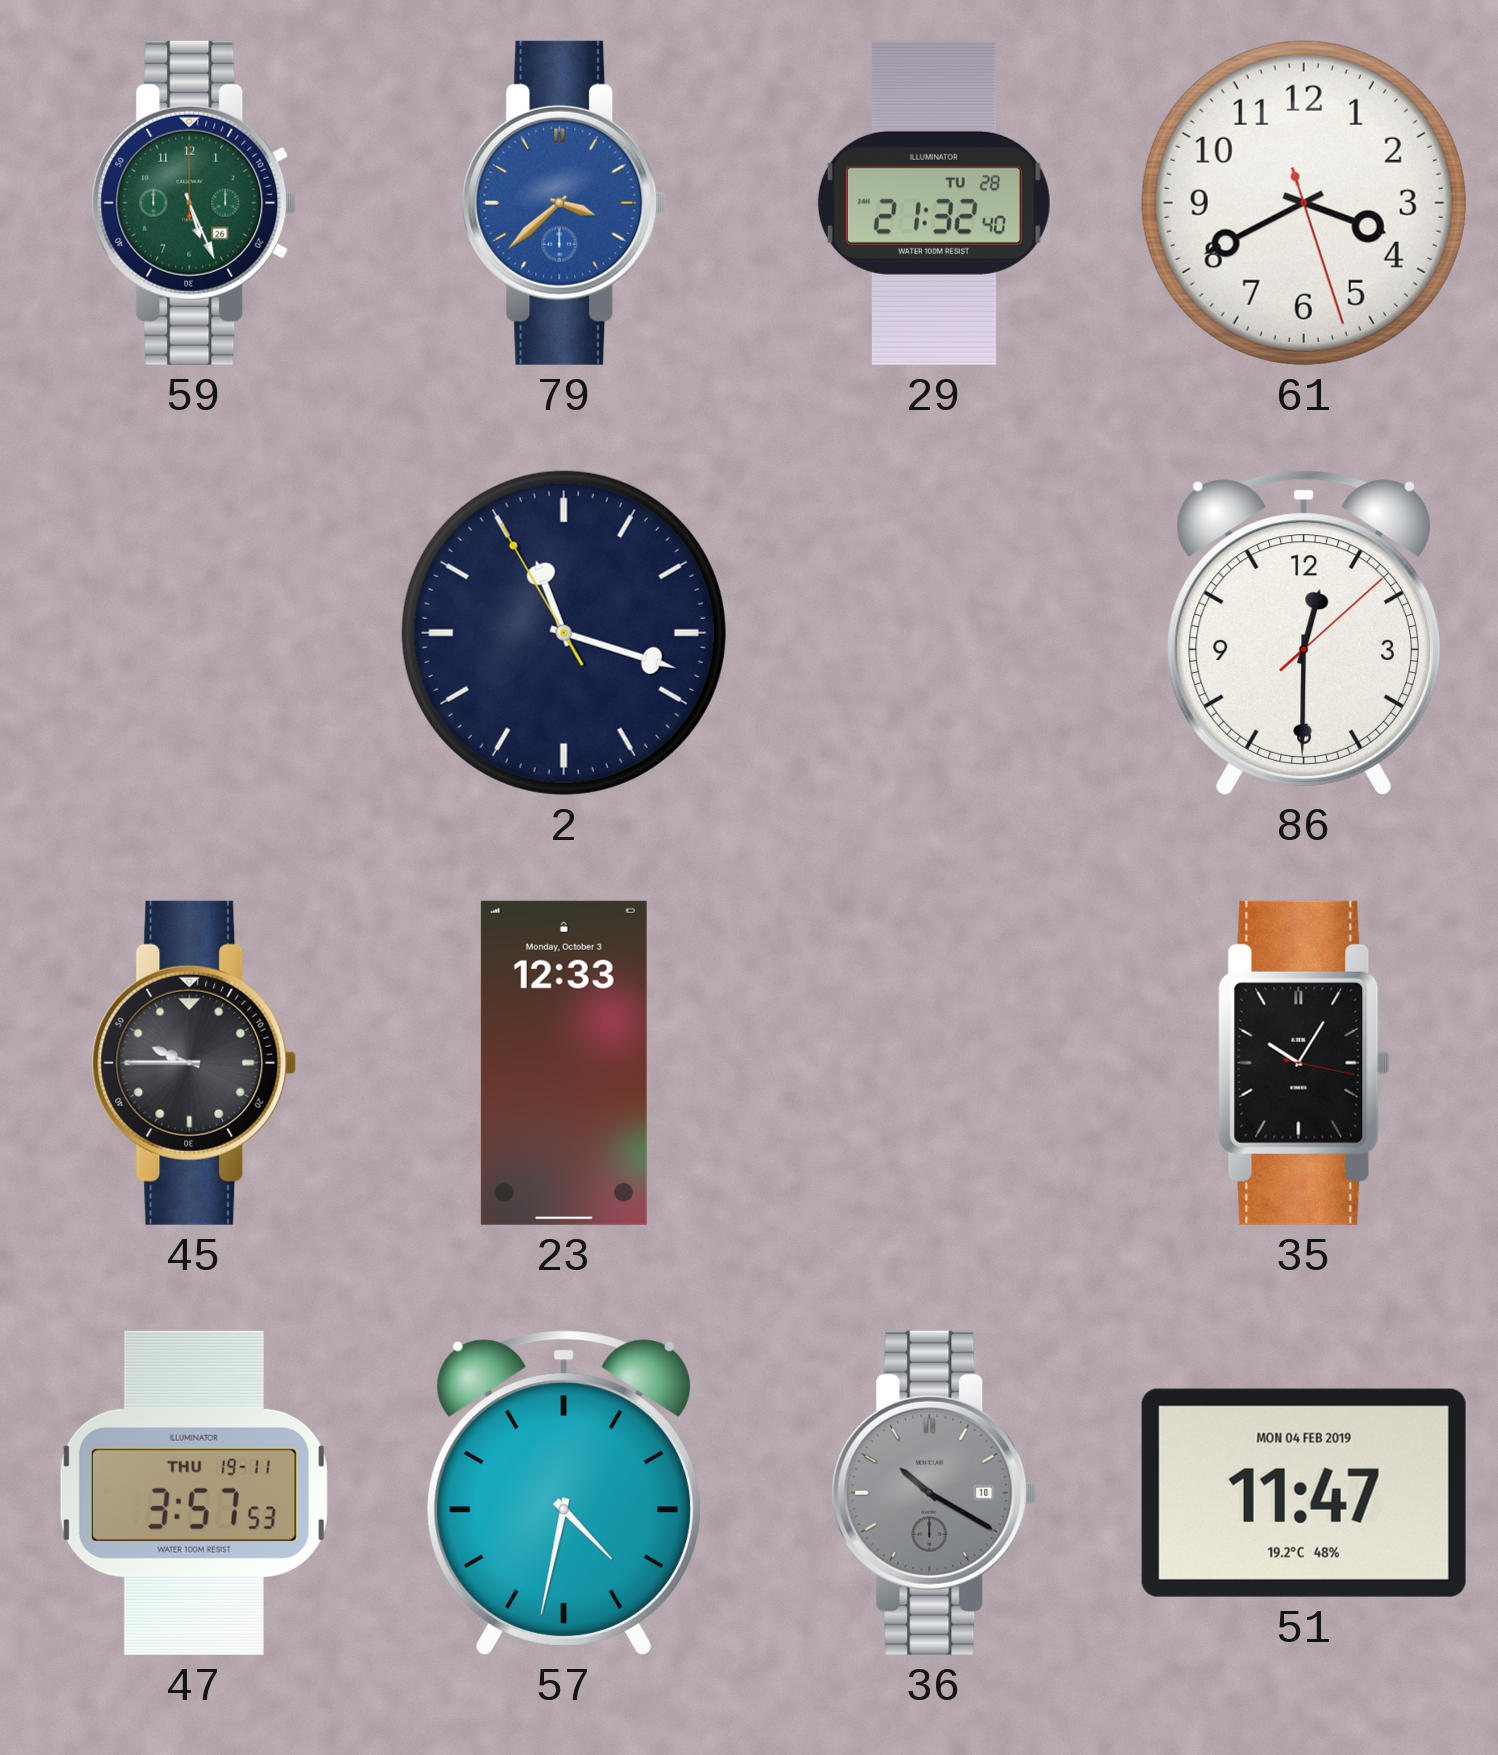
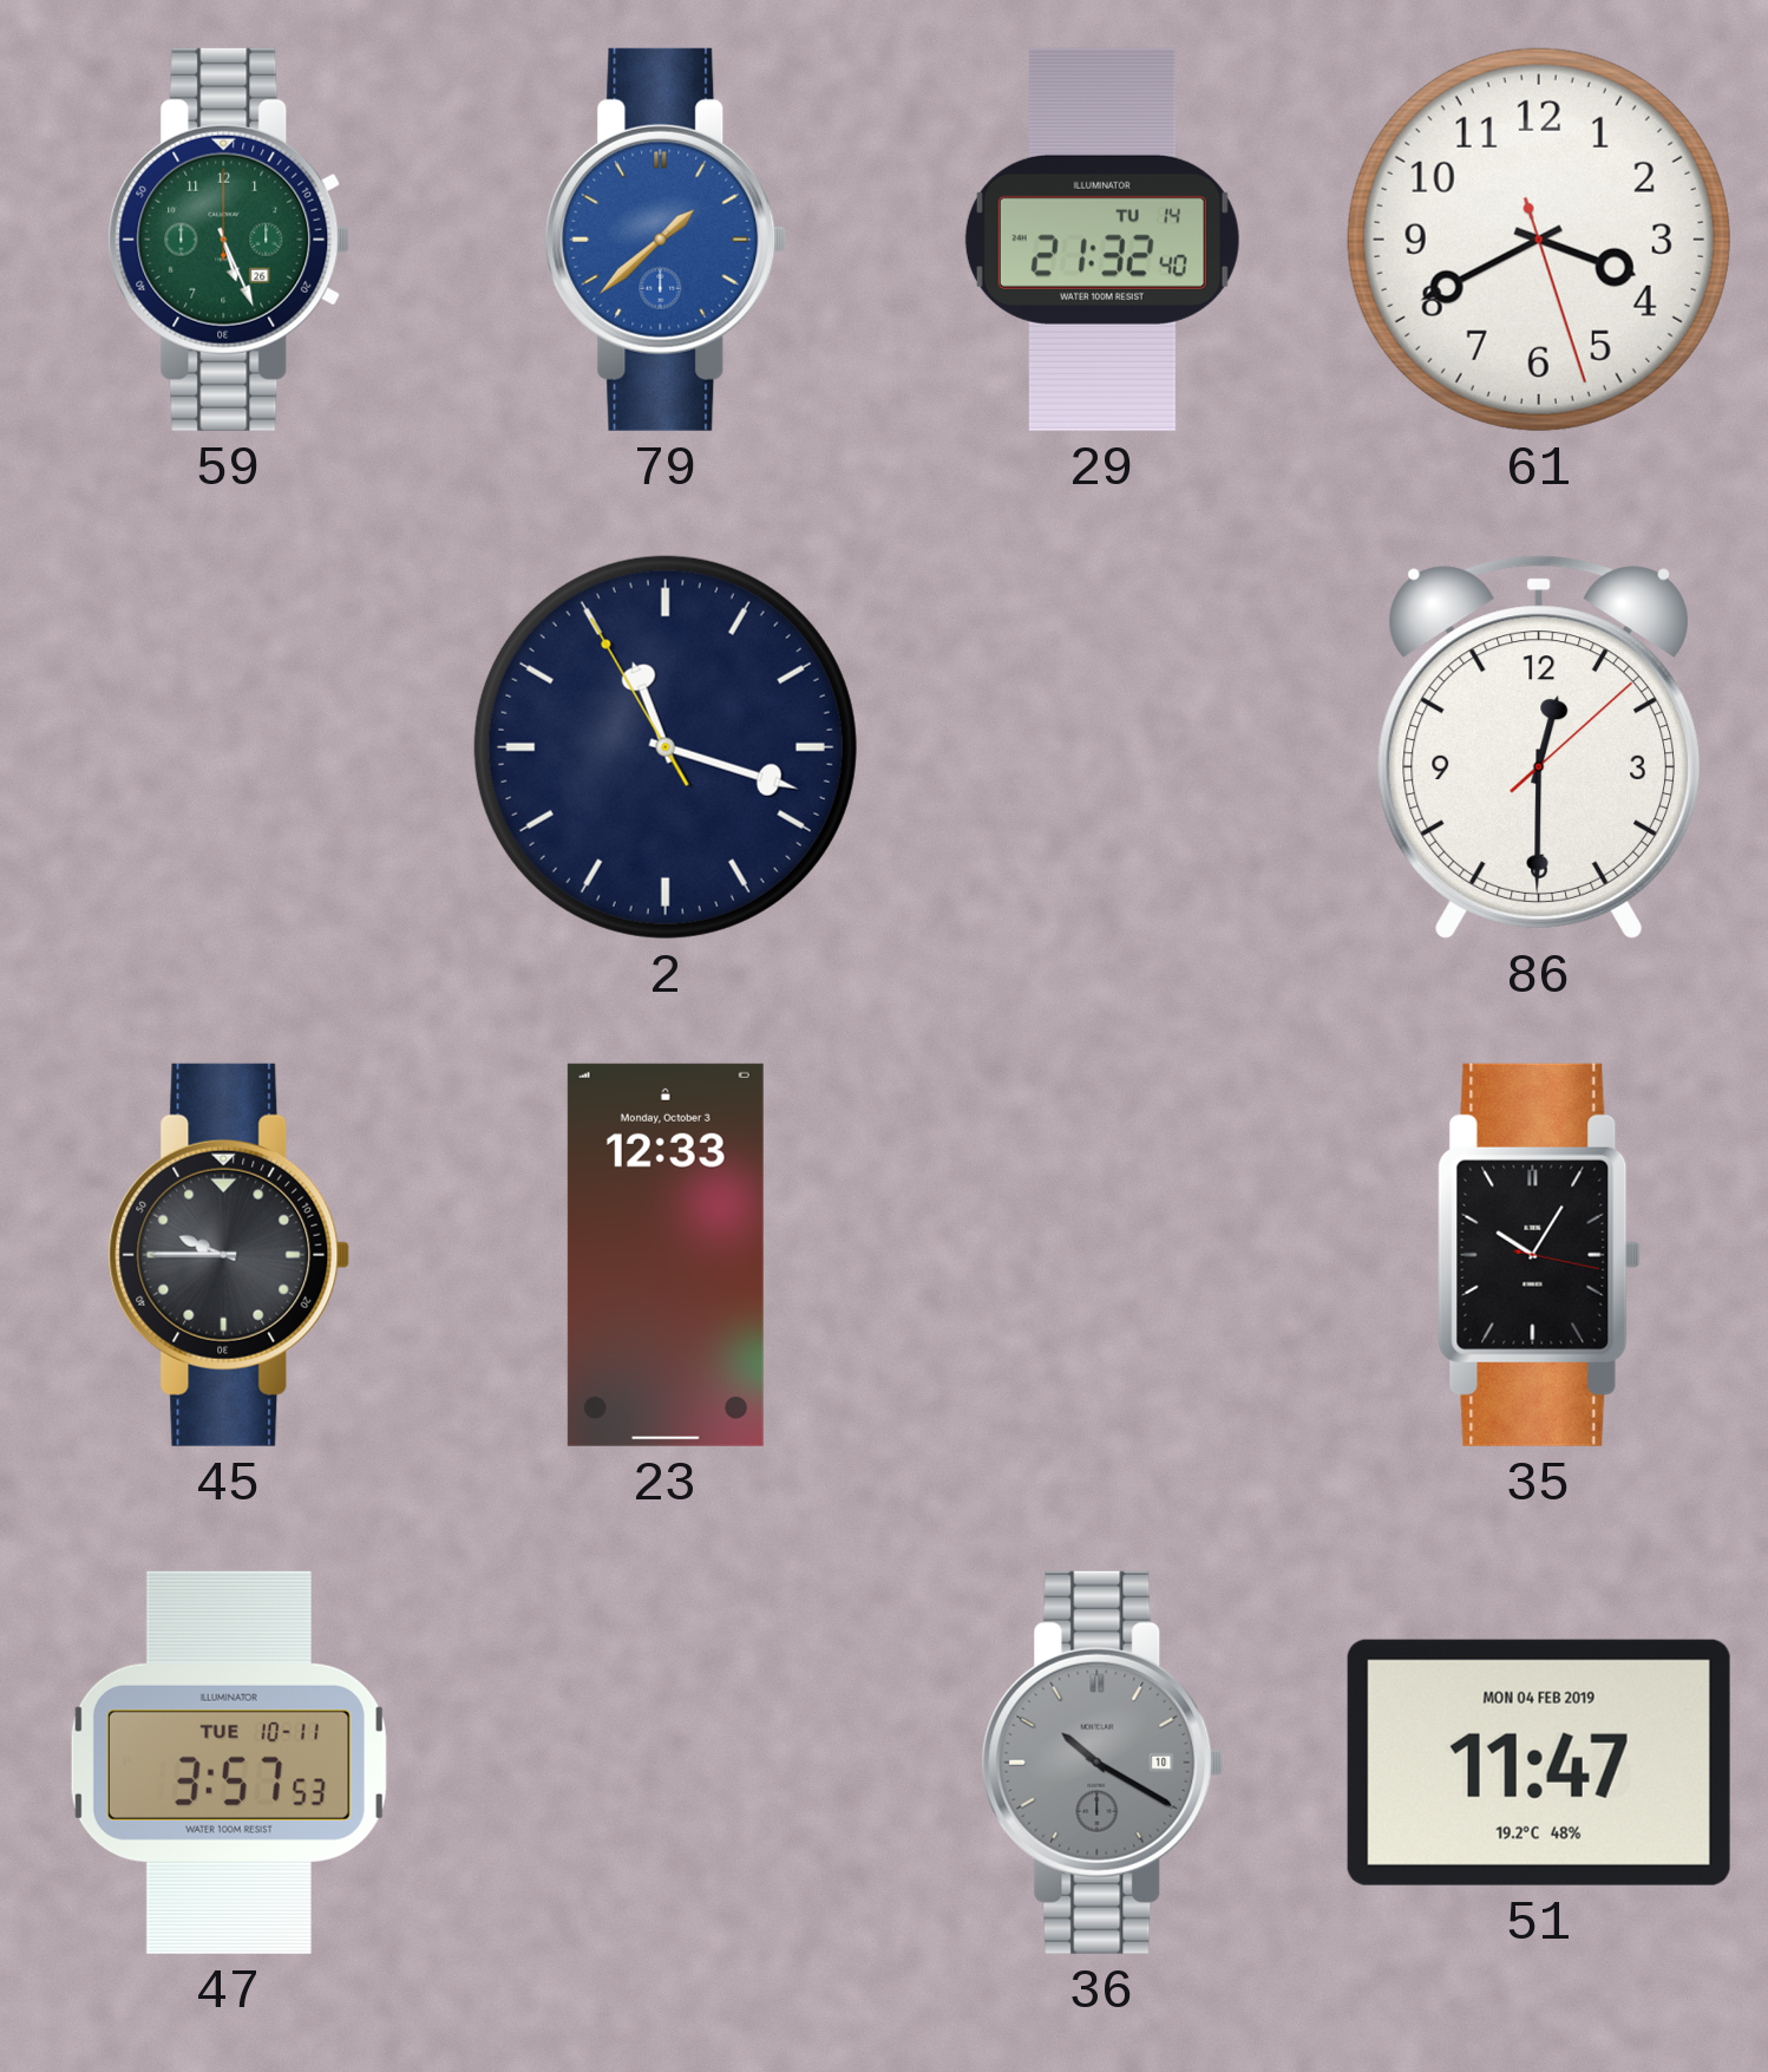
79: 3:38 -> 1:38
29 date: TU 28 -> TU 14
47 date: THU 19-11 -> TUE 10-11
57: 4:32 -> none
